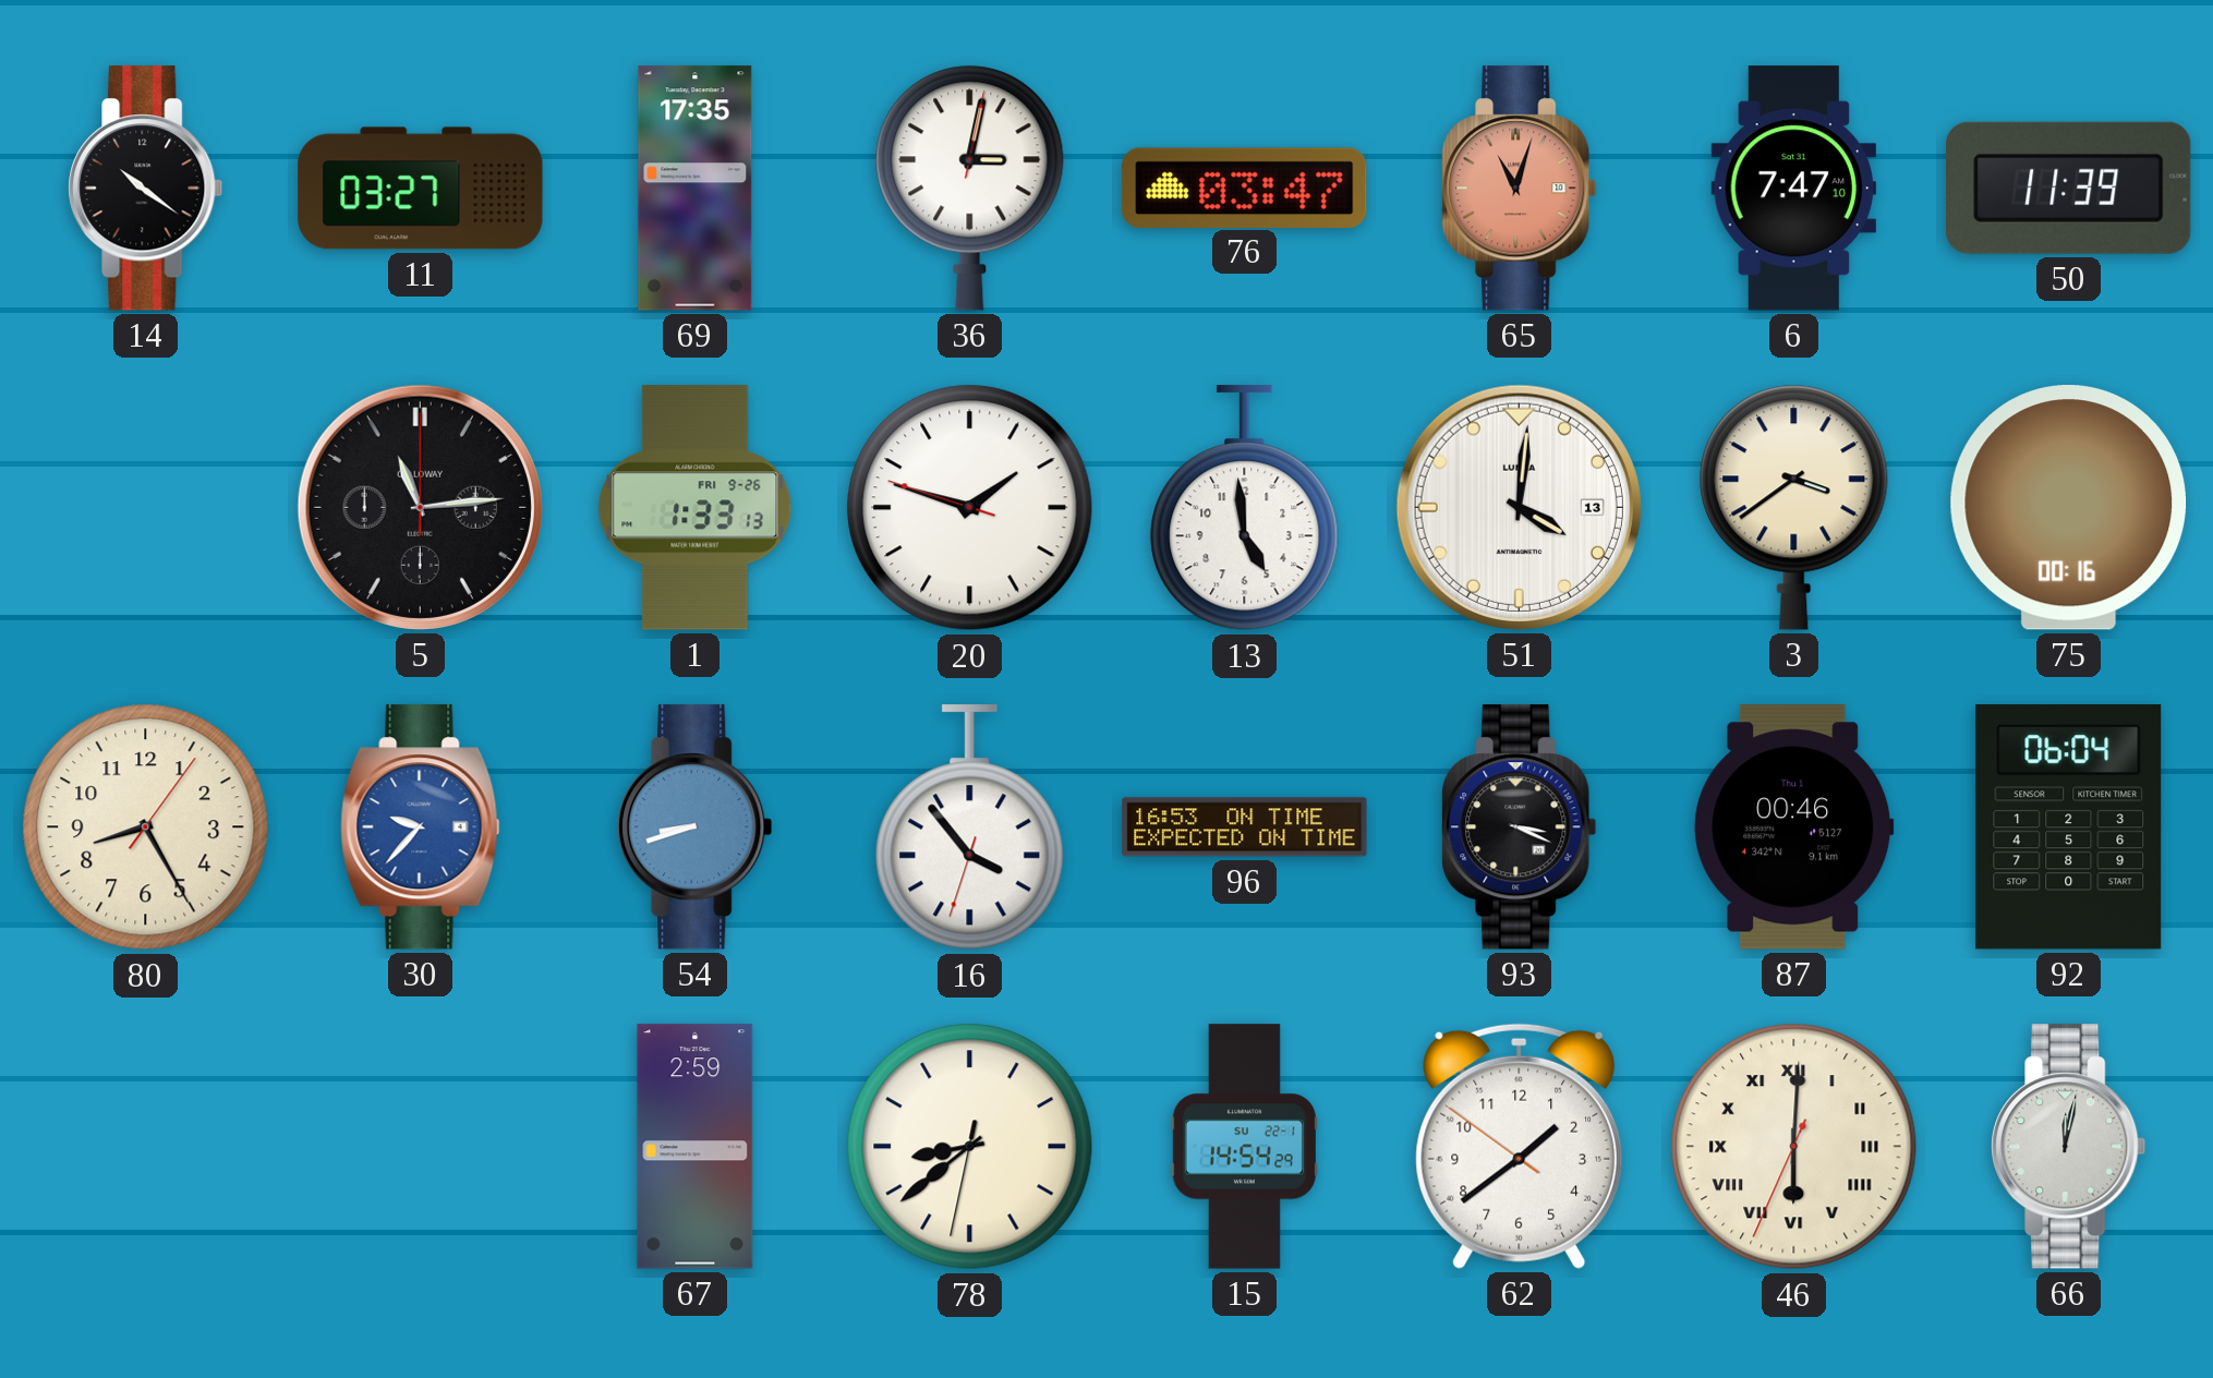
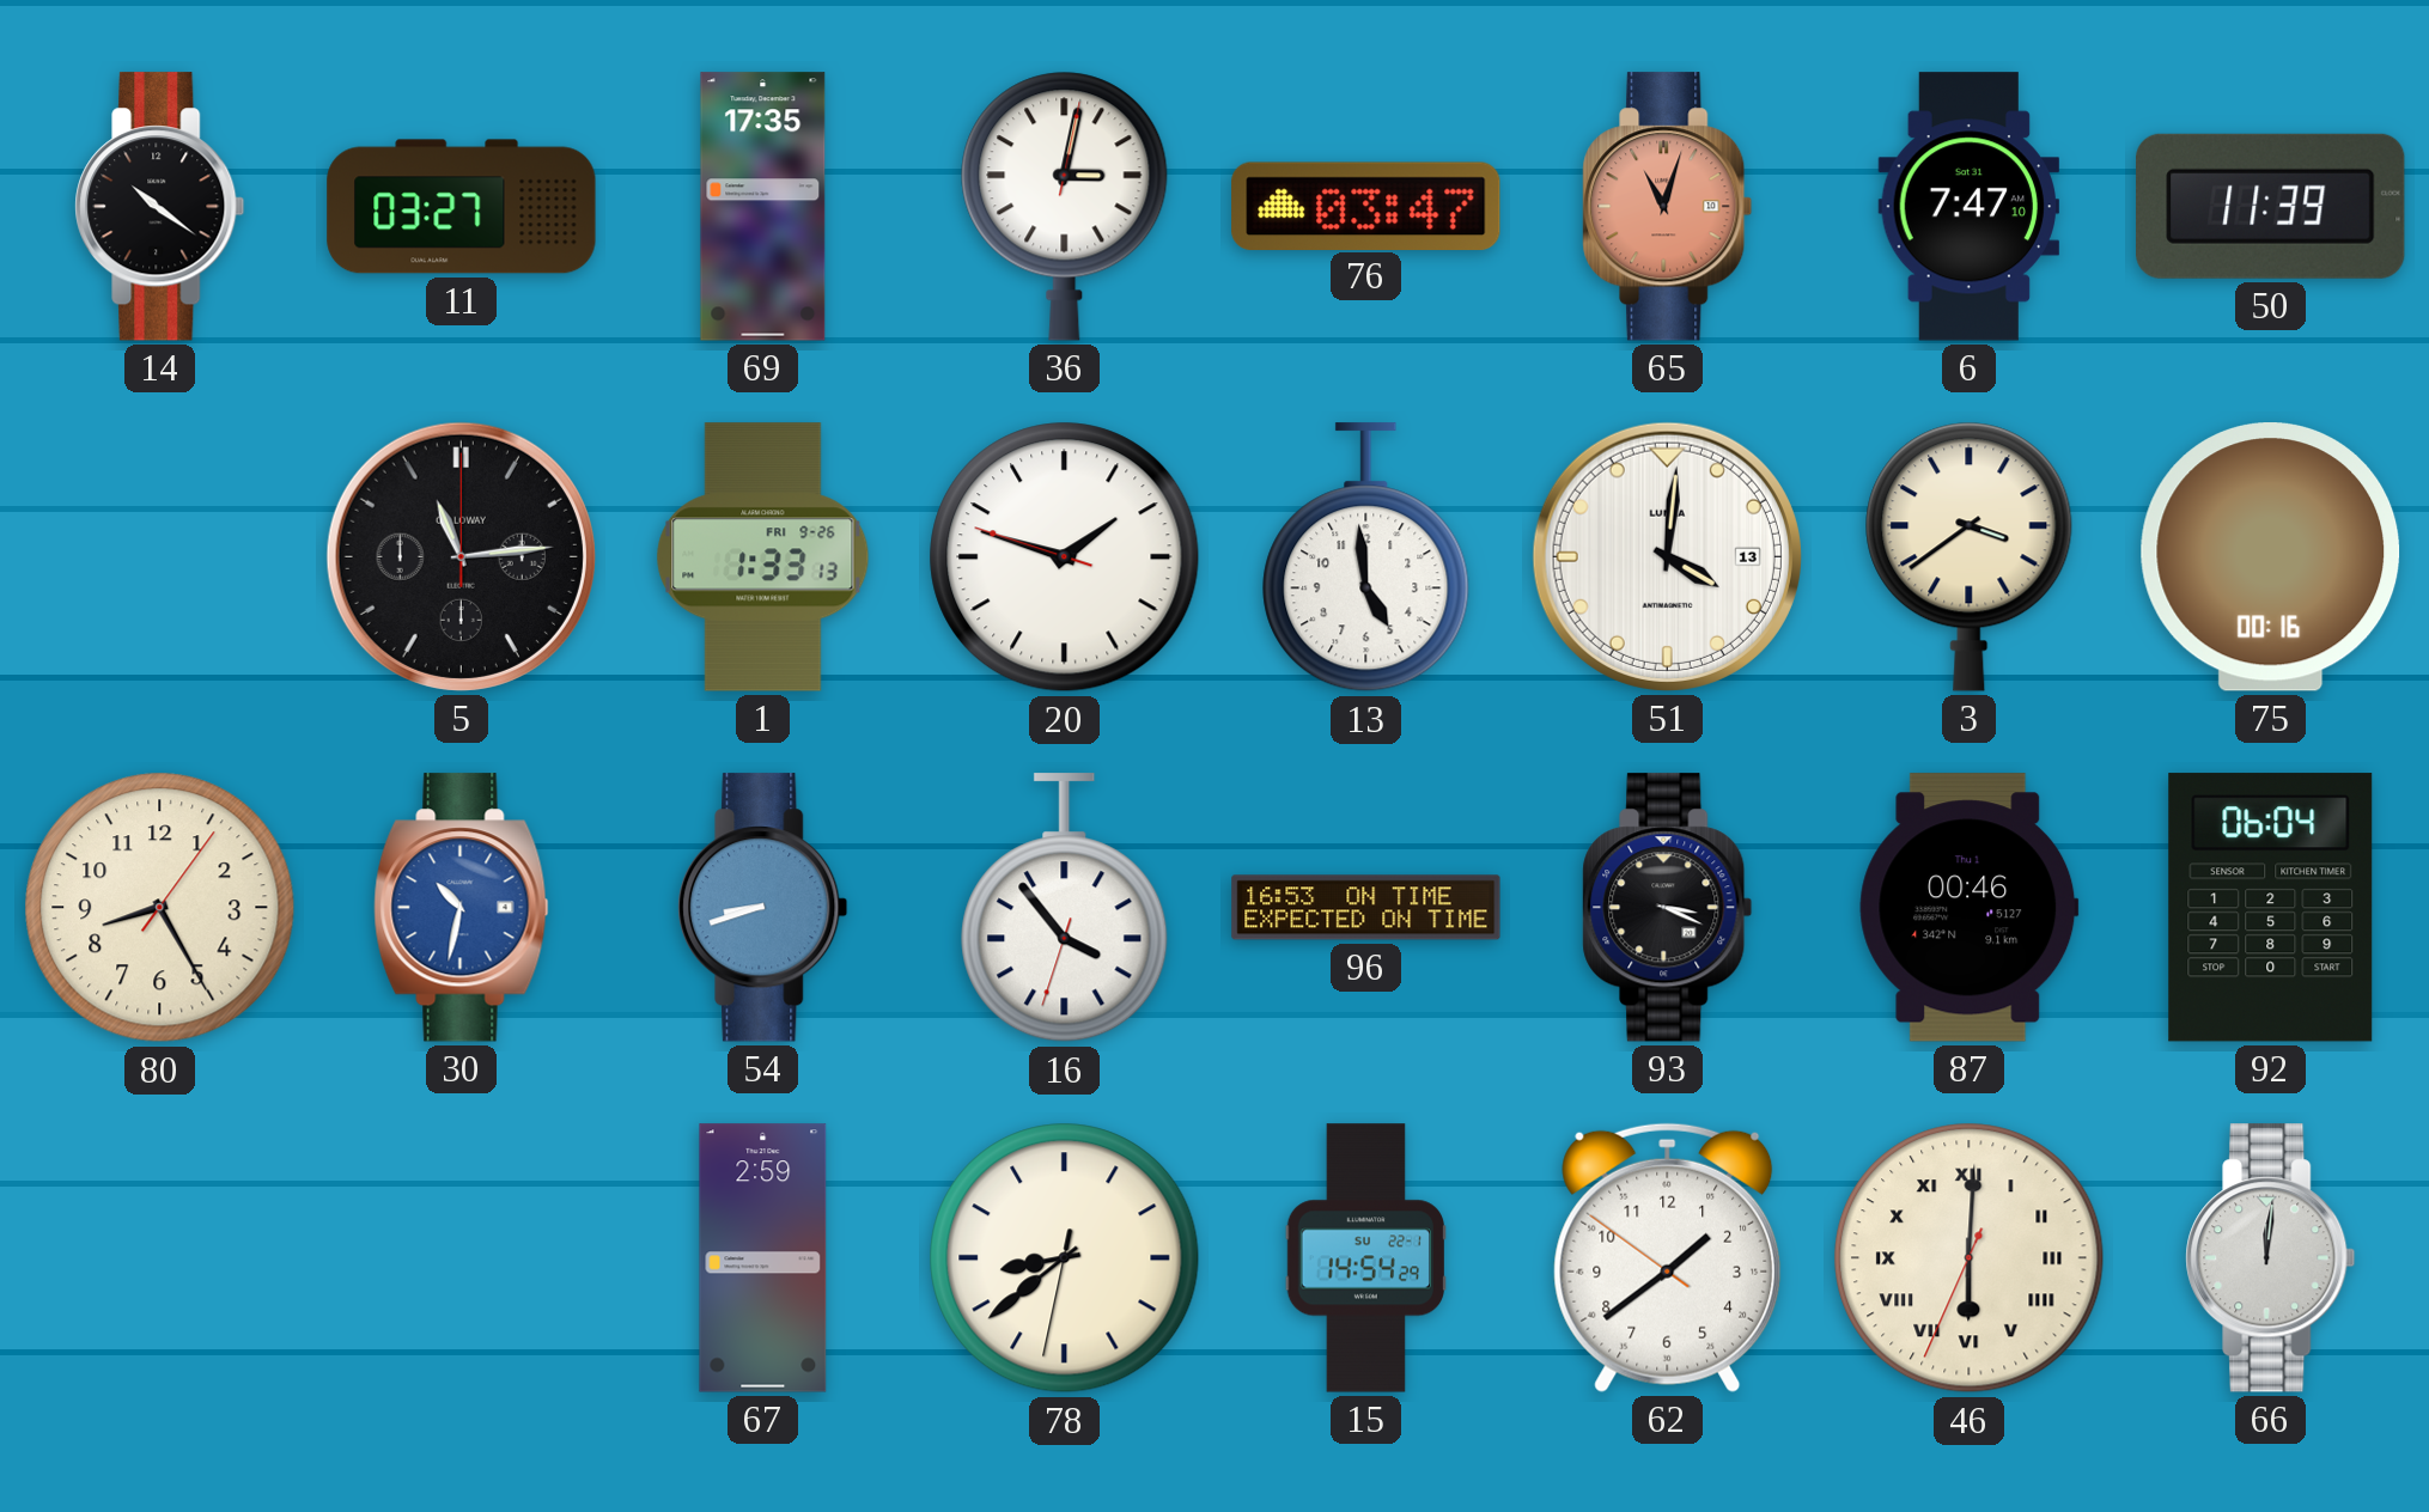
30: 9:37 -> 10:32
66: 12:02 -> 12:01
